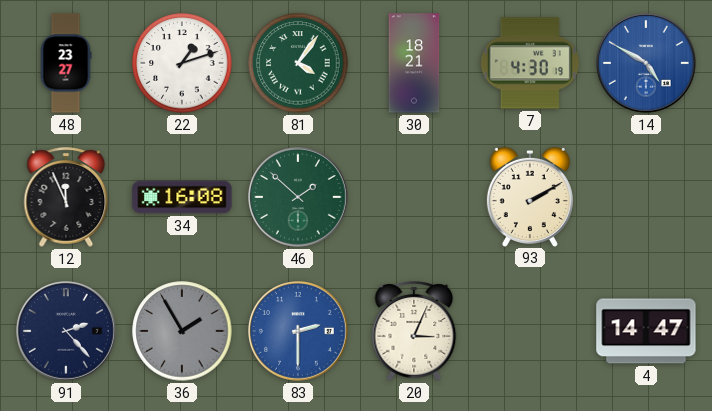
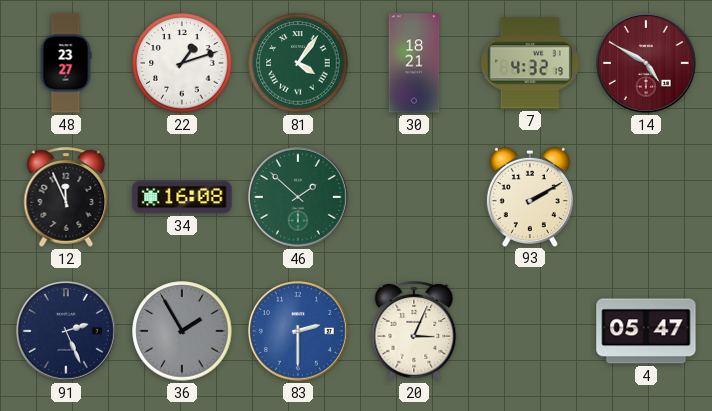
7: 4:30 -> 4:32
14 dial: blue -> burgundy
91: 2:23 -> 2:26
4: 14:47 -> 05:47
